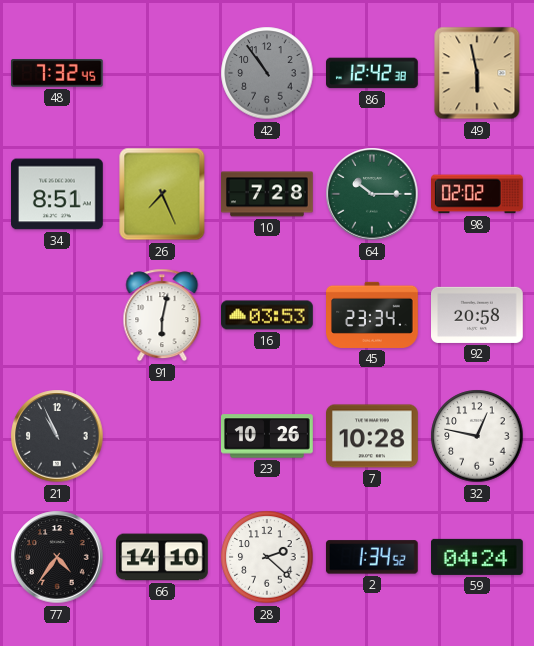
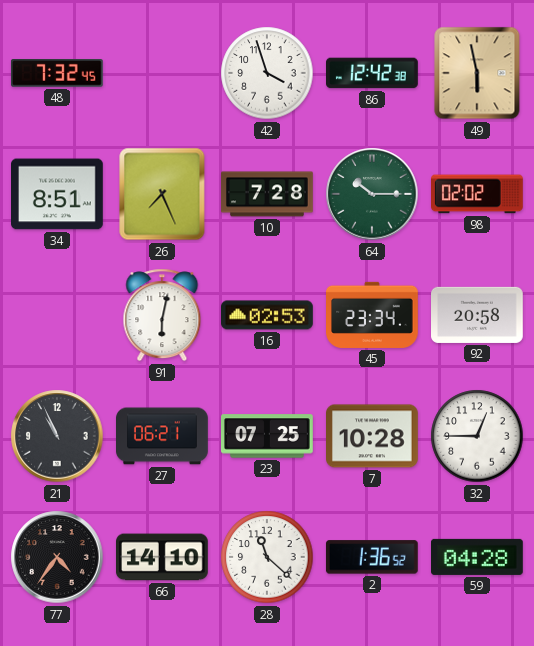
42: 10:54 -> 3:57
42 dial: grey -> white
16: 03:53 -> 02:53
27: none -> 06:21
23: 10:26 -> 07:25
32: 12:47 -> 12:45
28: 2:22 -> 11:22
2: 1:34 -> 1:36
59: 04:24 -> 04:28
